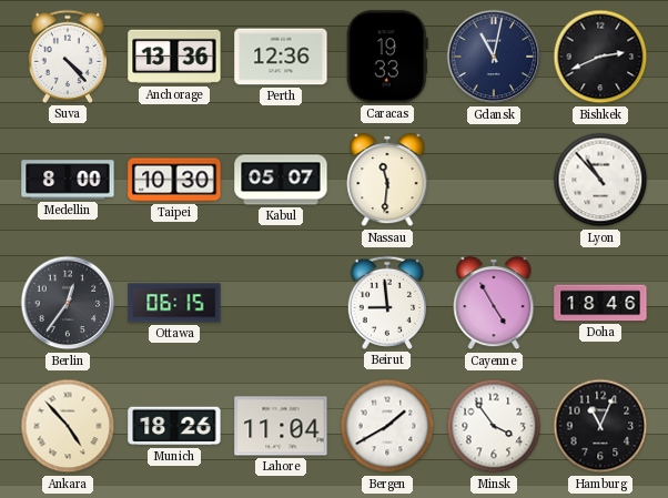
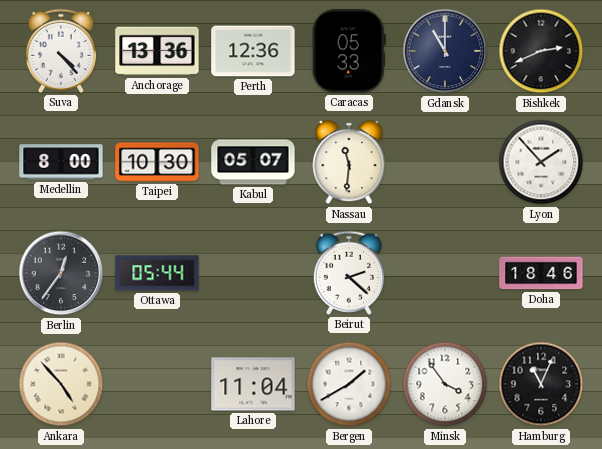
Caracas: 19:33 -> 05:33
Gdansk: 11:02 -> 11:00
Lyon: 10:53 -> 1:53
Ottawa: 06:15 -> 05:44
Beirut: 8:59 -> 2:22
Cayenne: 4:55 -> none
Munich: 18:26 -> none
